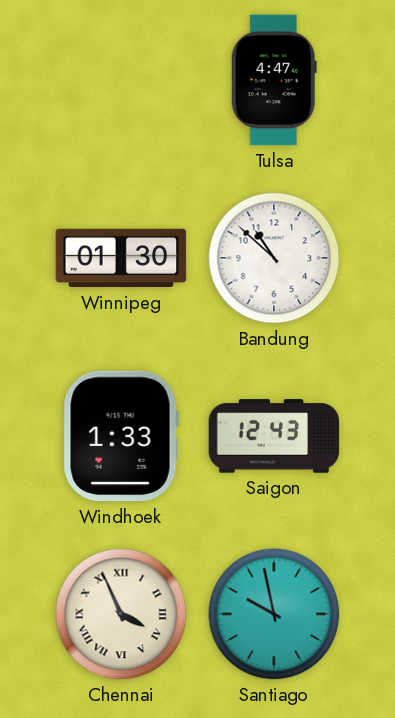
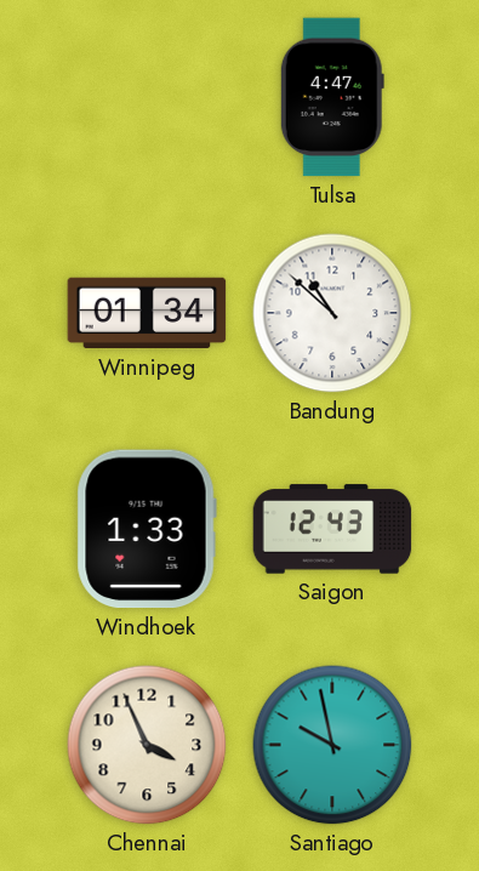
Winnipeg: 01:30 -> 01:34
Chennai numerals: Roman -> Arabic
